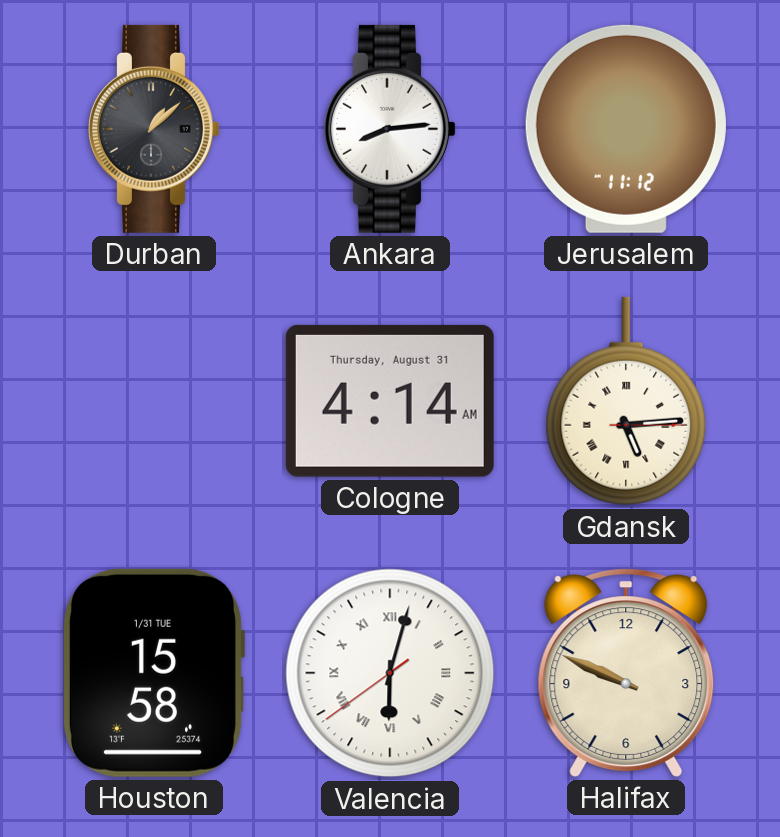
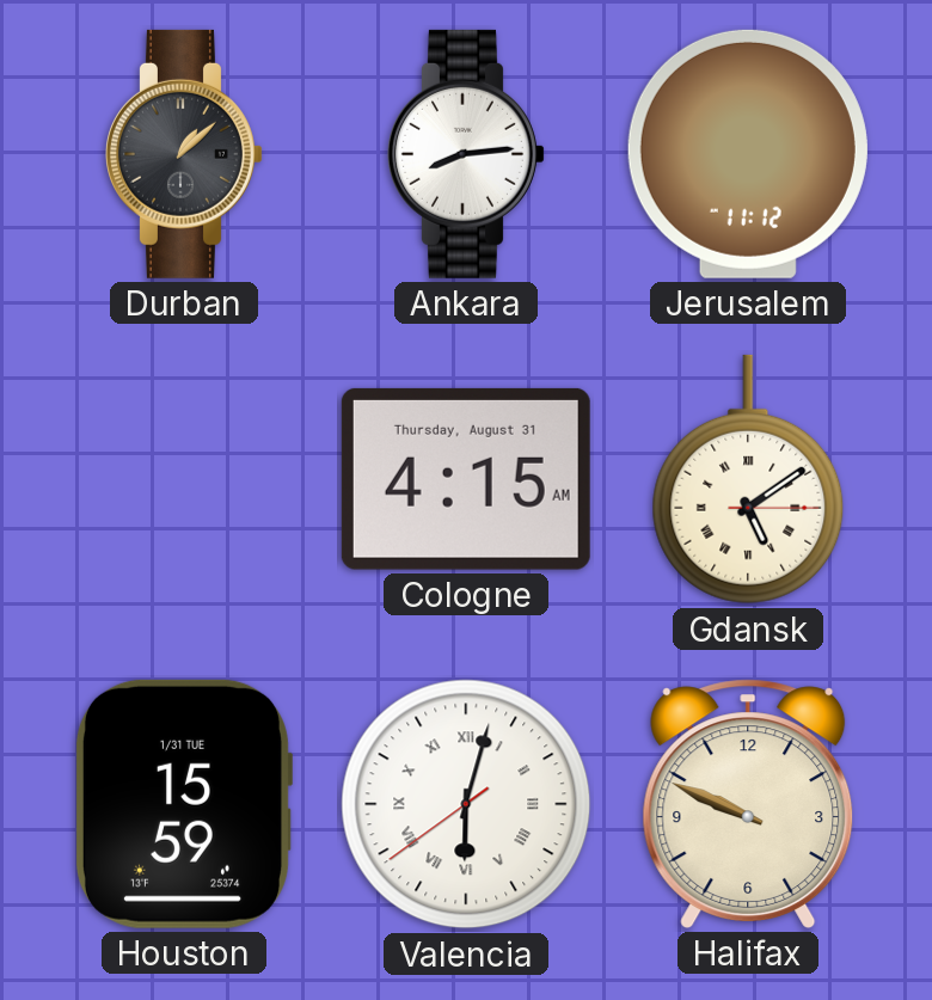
Cologne: 4:14 -> 4:15
Gdansk: 5:14 -> 5:09
Houston: 15:58 -> 15:59
